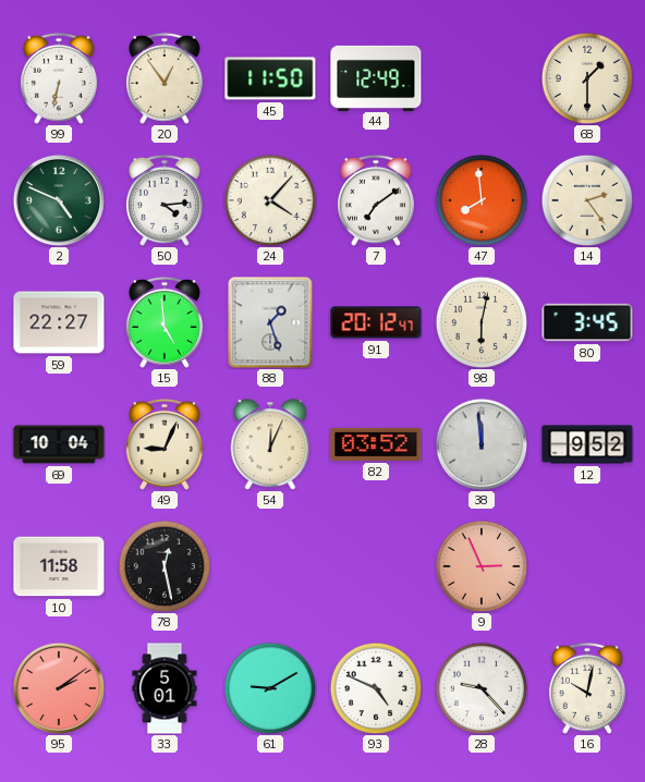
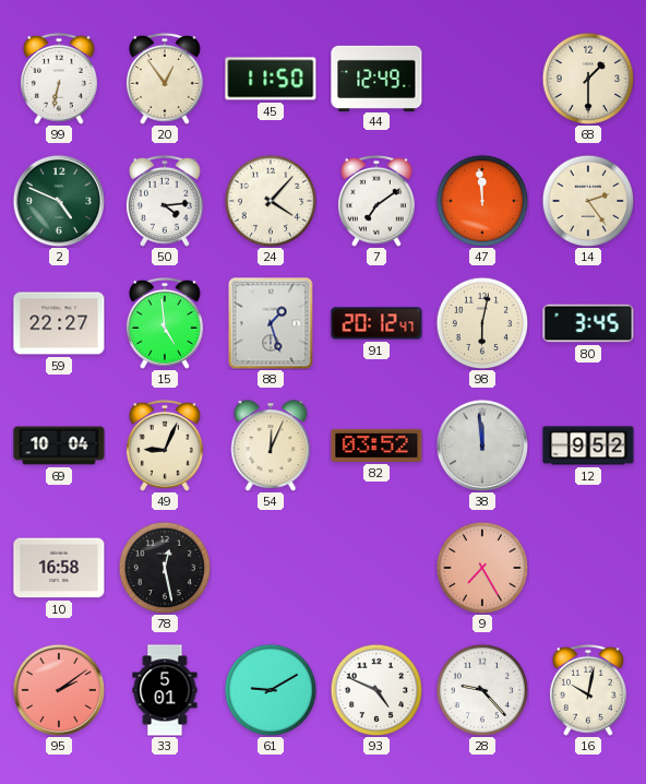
47: 7:59 -> 11:59
10: 11:58 -> 16:58
9: 2:56 -> 7:25
